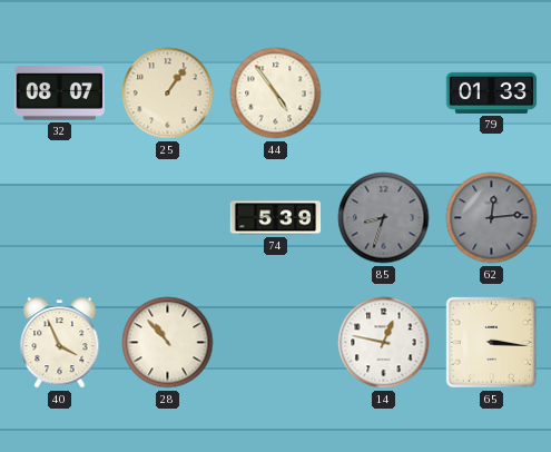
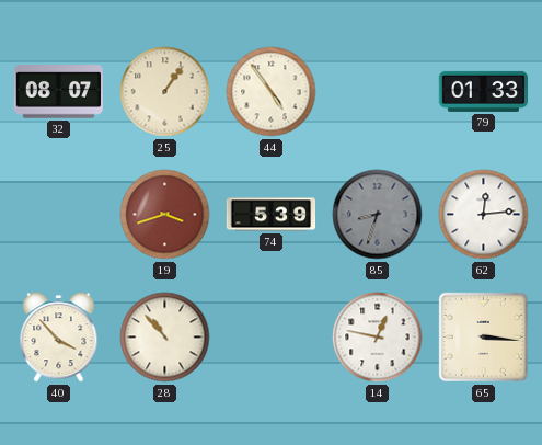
19: none -> 3:42
62 dial: grey -> white
40: 3:56 -> 3:53
